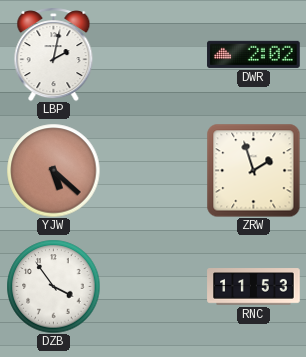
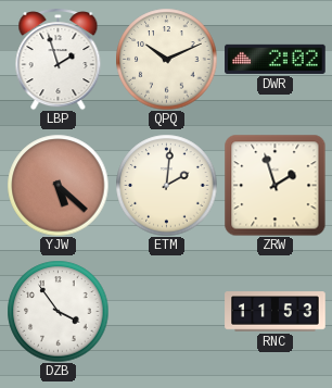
LBP: 2:02 -> 1:57
QPQ: none -> 10:11
ETM: none -> 2:01
